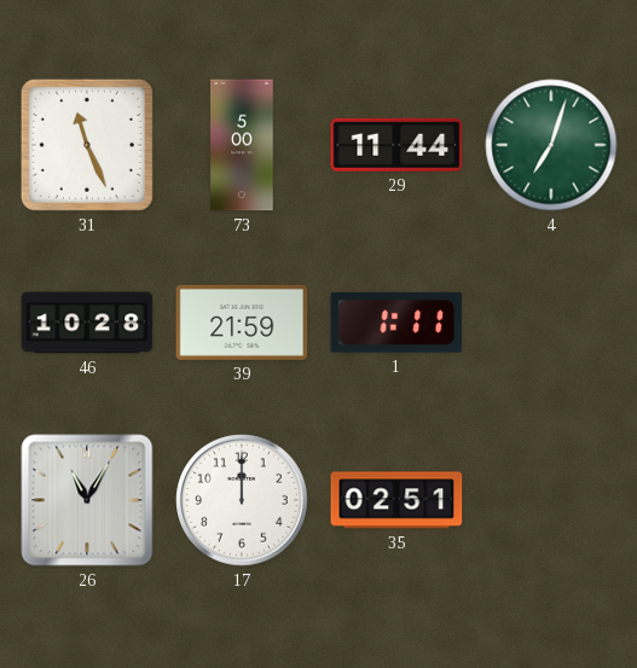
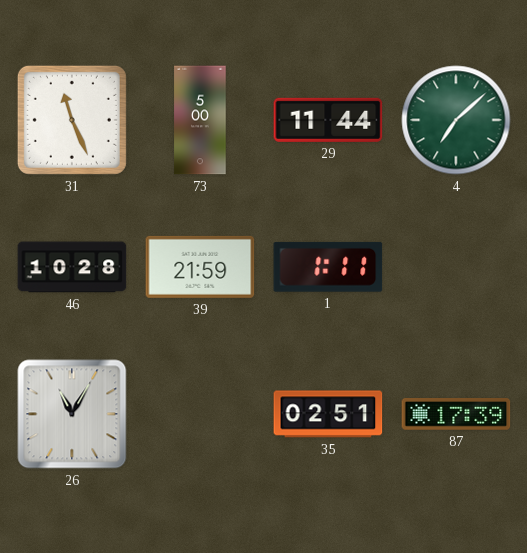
4: 7:03 -> 7:08
17: 12:00 -> none
87: none -> 17:39
